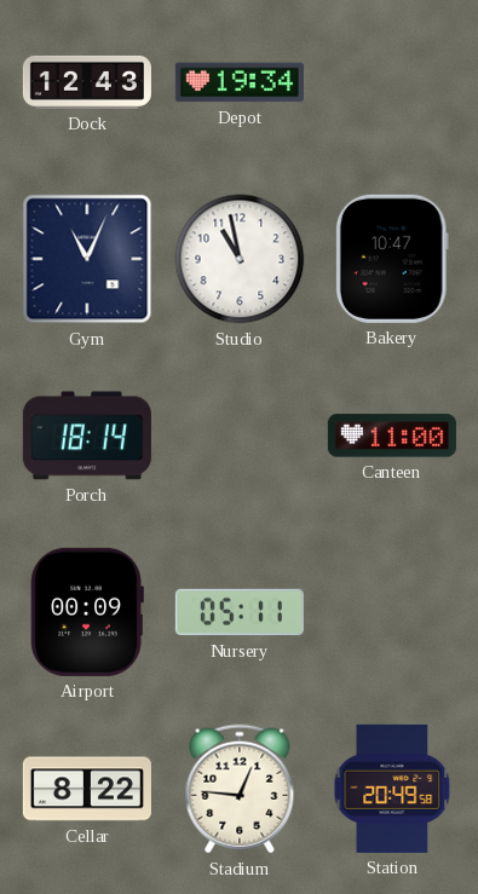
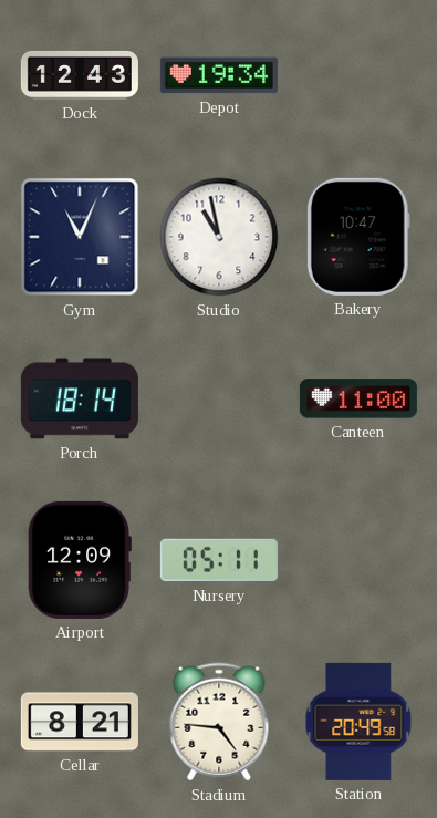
Airport: 00:09 -> 12:09
Cellar: 8:22 -> 8:21
Stadium: 12:46 -> 4:46
